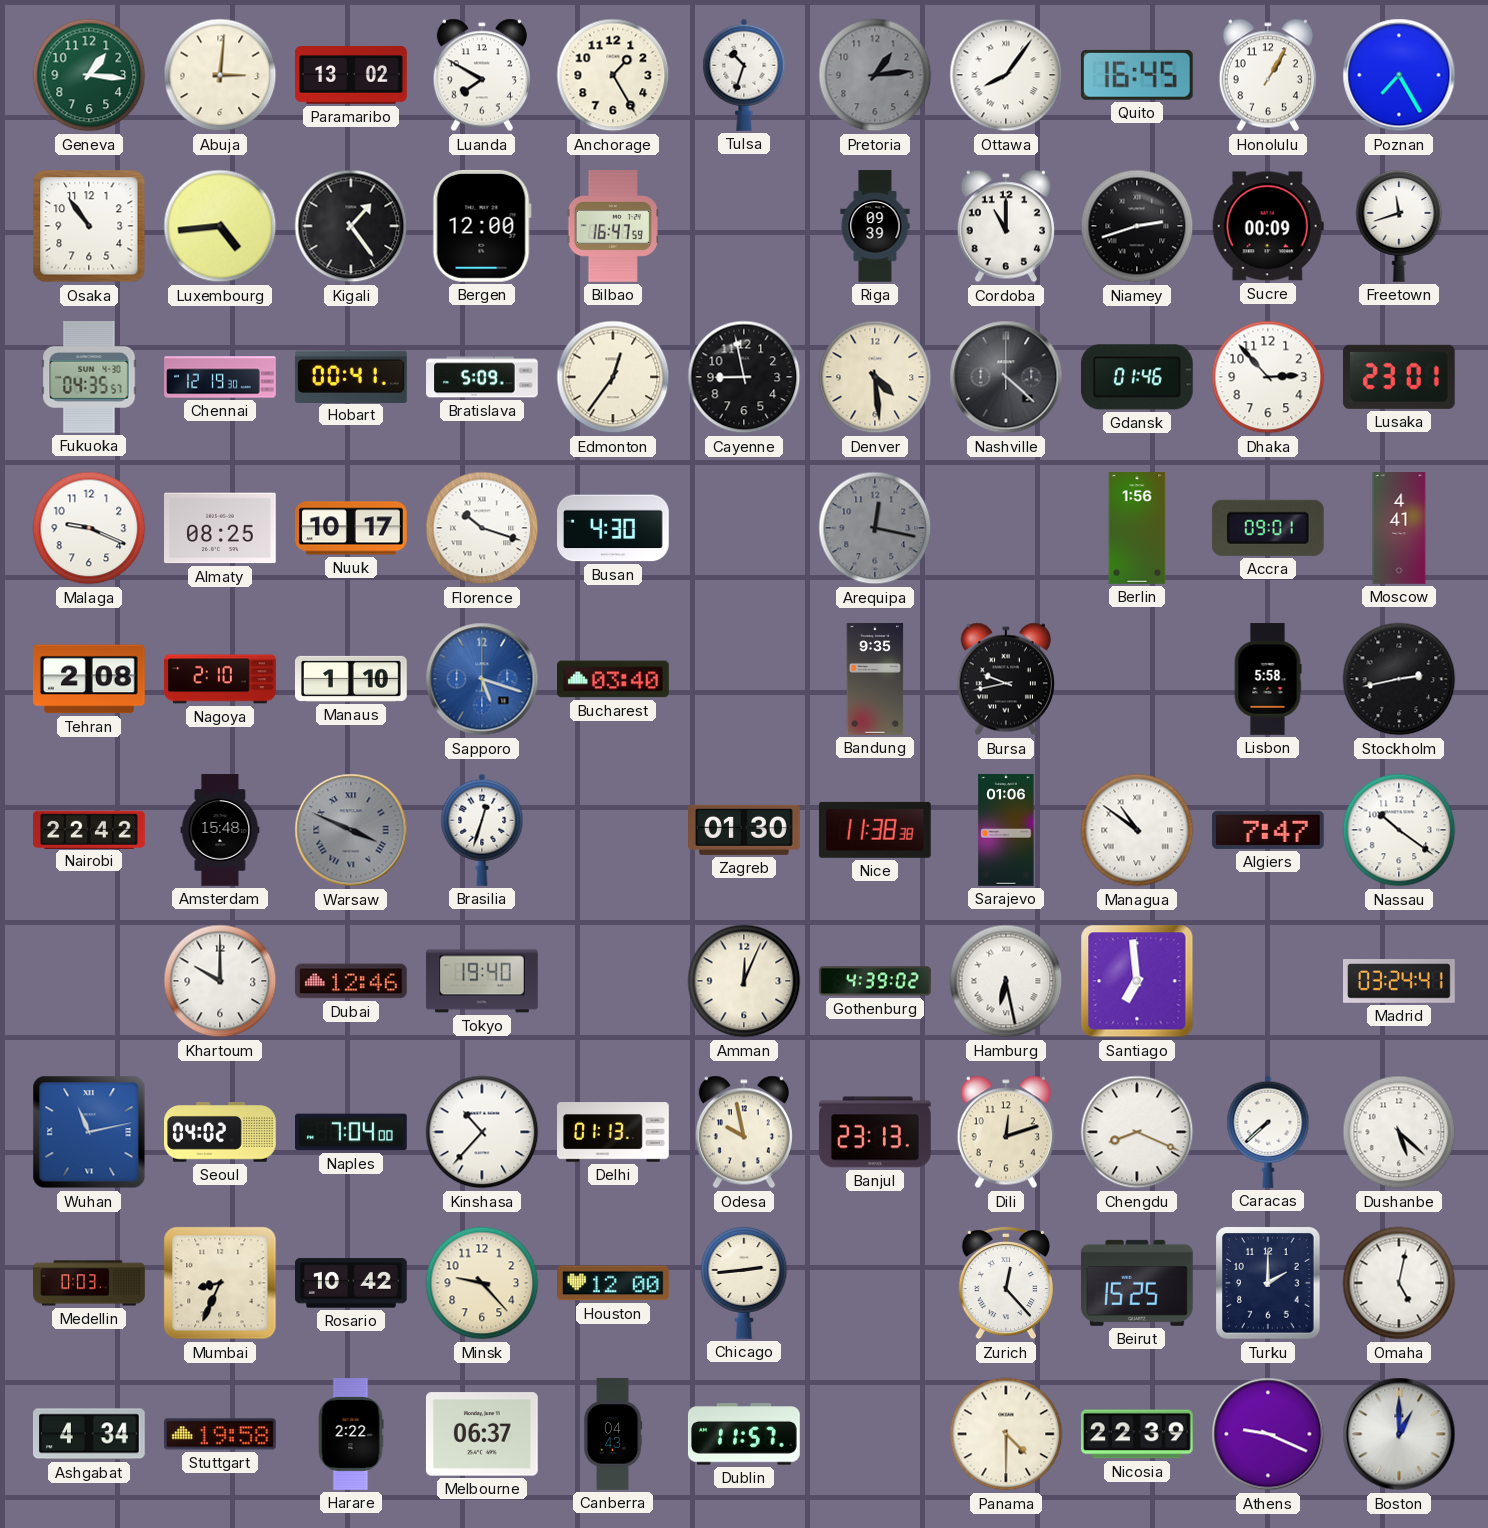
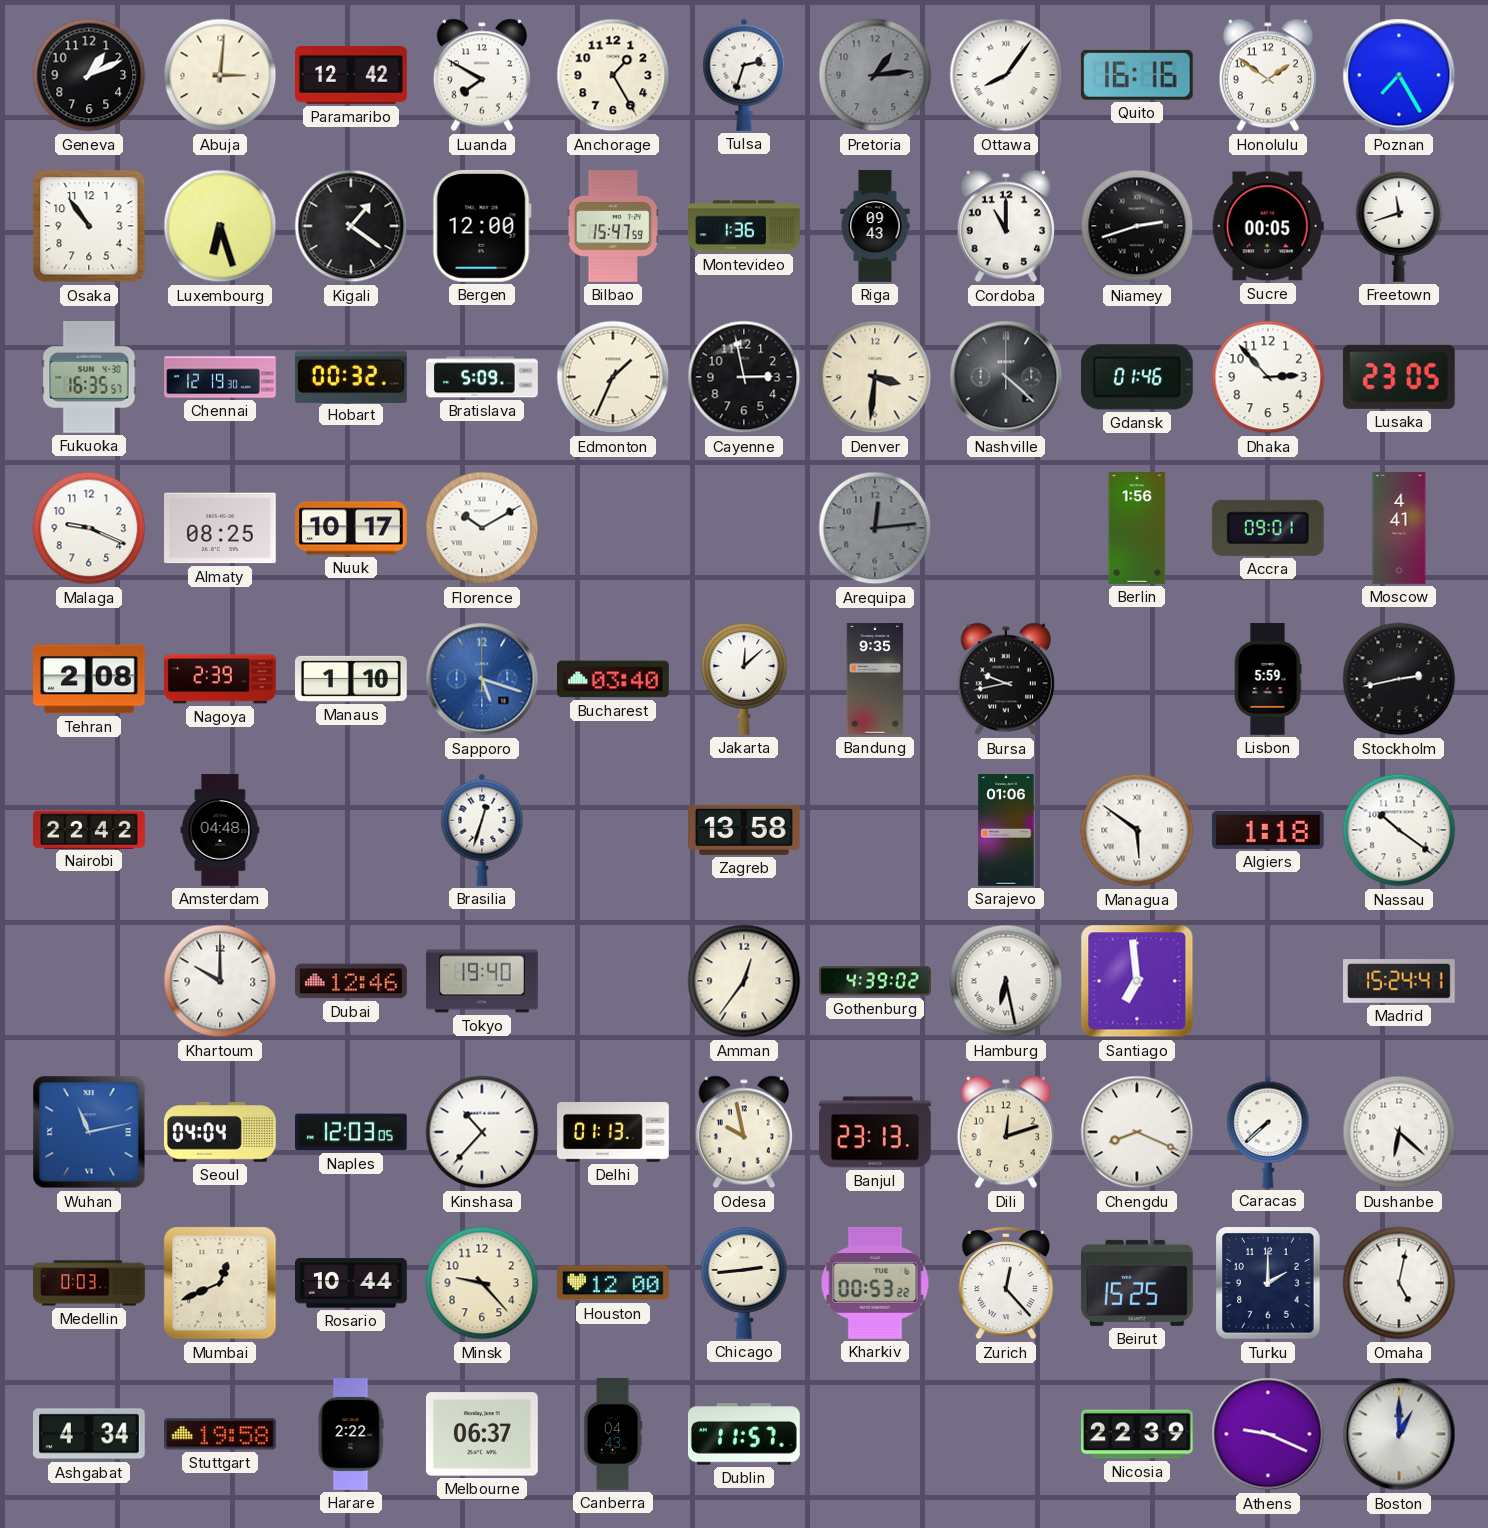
Geneva: 1:16 -> 1:11
Geneva dial: green -> black
Paramaribo: 13:02 -> 12:42
Tulsa: 10:33 -> 2:33
Quito: 16:45 -> 16:16
Honolulu: 1:05 -> 1:51
Luxembourg: 4:44 -> 6:27
Kigali: 1:24 -> 1:21
Bilbao: 16:47 -> 15:47
Montevideo: none -> 1:36
Riga: 09:39 -> 09:43
Sucre: 00:09 -> 00:05
Fukuoka: 04:35 -> 16:35
Hobart: 00:41 -> 00:32
Edmonton: 12:36 -> 1:34
Cayenne: 8:58 -> 2:58
Denver: 4:29 -> 3:31
Lusaka: 23:01 -> 23:05
Florence: 10:18 -> 10:10
Busan: 4:30 -> none
Arequipa: 12:17 -> 12:14
Nagoya: 2:10 -> 2:39
Jakarta: none -> 12:08
Lisbon: 5:58 -> 5:59
Amsterdam: 15:48 -> 04:48
Warsaw: 3:49 -> none
Zagreb: 01:30 -> 13:58
Nice: 11:38 -> none
Managua: 10:51 -> 5:51
Algiers: 7:47 -> 1:18
Amman: 12:04 -> 12:36
Madrid: 03:24 -> 15:24
Seoul: 04:02 -> 04:04
Naples: 7:04 -> 12:03
Dushanbe: 5:22 -> 6:22
Mumbai: 8:34 -> 12:41
Rosario: 10:42 -> 10:44
Kharkiv: none -> 00:53
Panama: 4:30 -> none
